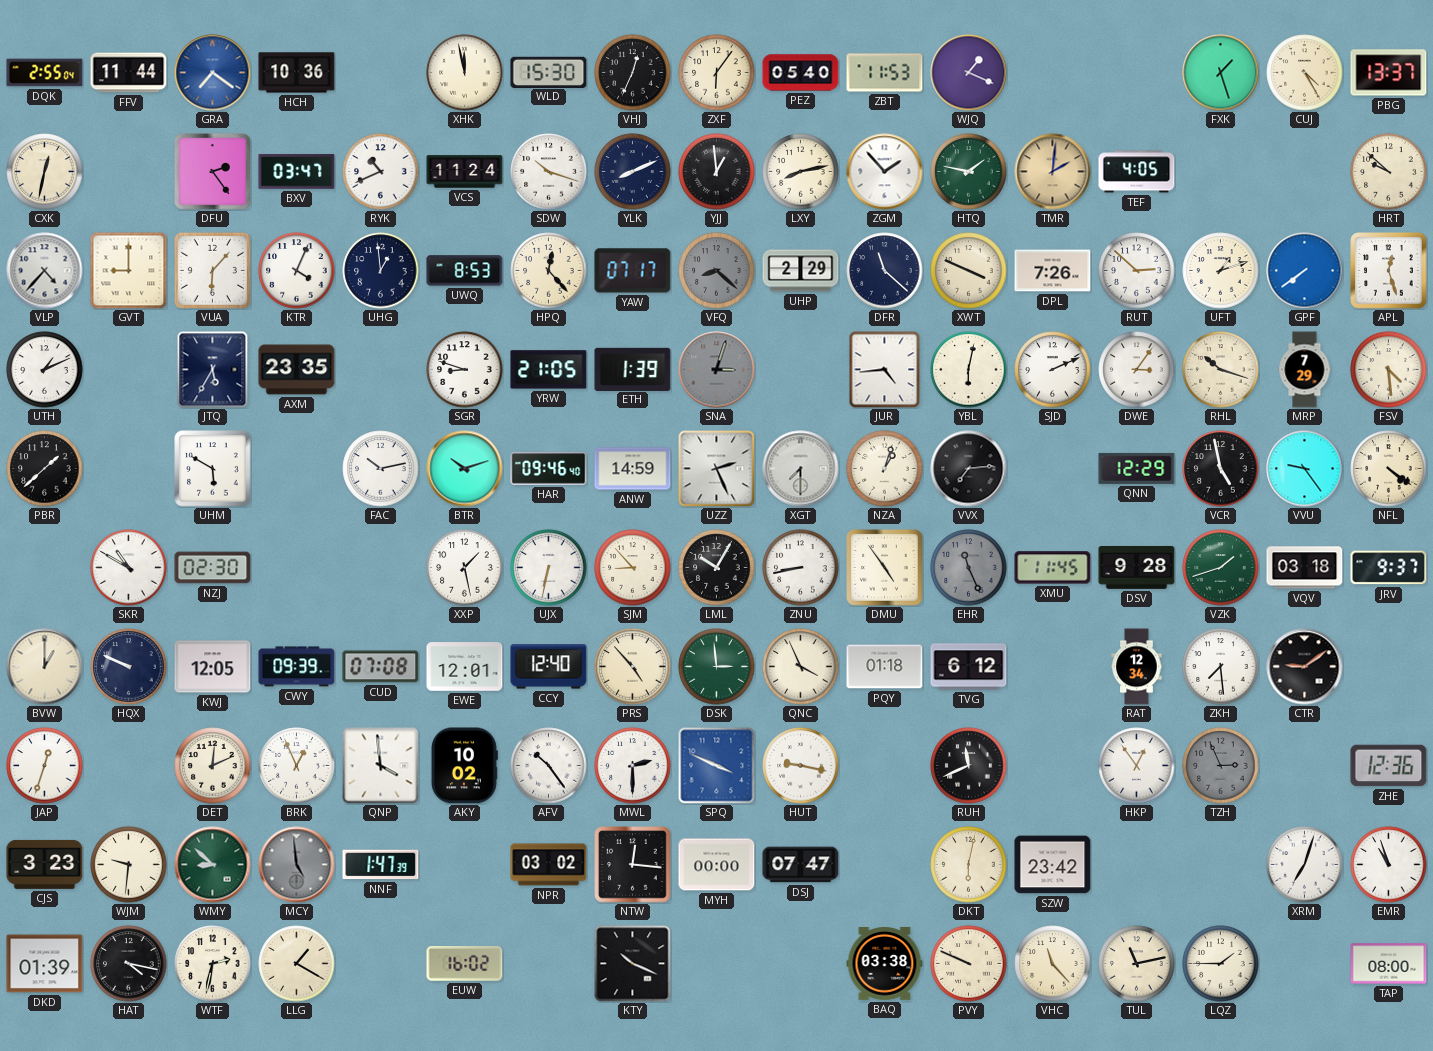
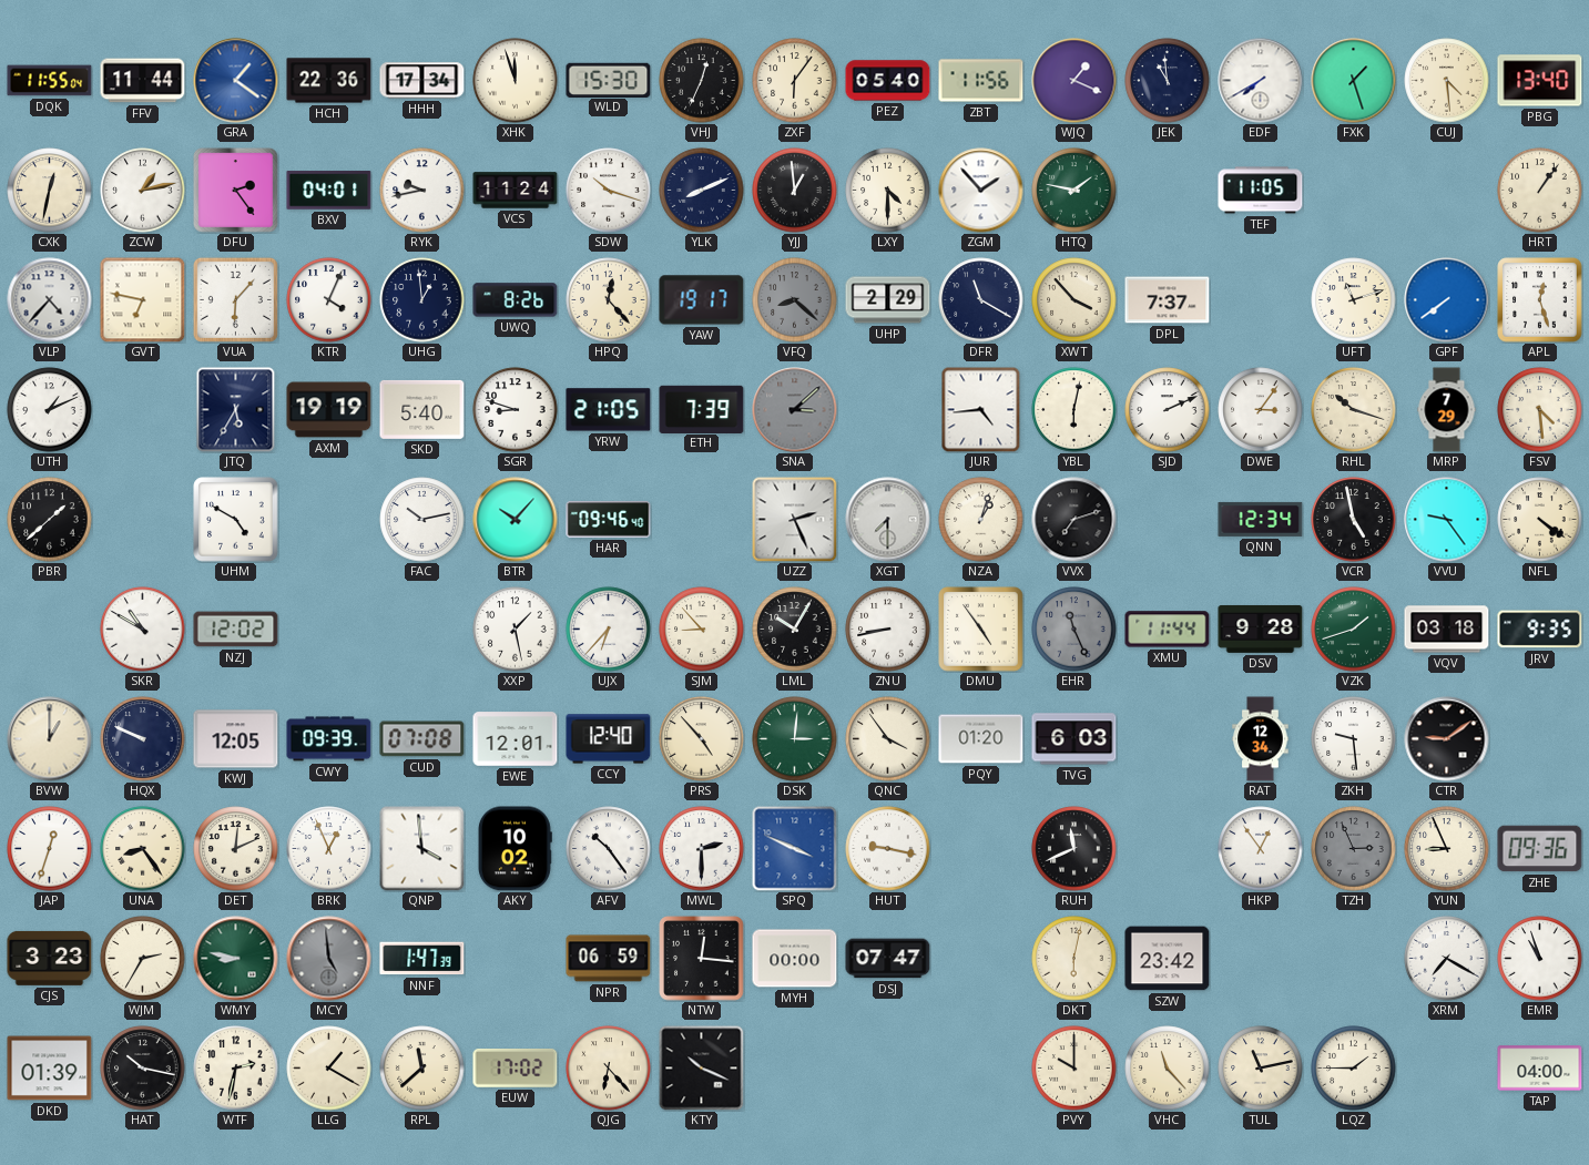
DQK: 2:55 -> 11:55
GRA: 7:21 -> 1:21
HCH: 10:36 -> 22:36
HHH: none -> 17:34
XHK: 11:58 -> 11:57
ZBT: 11:53 -> 11:56
JEK: none -> 10:59
EDF: none -> 7:40
CUJ: 4:25 -> 4:29
PBG: 13:37 -> 13:40
ZCW: none -> 1:13
BXV: 03:47 -> 04:01
RYK: 10:41 -> 9:43
LXY: 8:13 -> 4:30
TMR: 2:01 -> none
TEF: 4:05 -> 11:05
HRT: 9:52 -> 1:06
GVT: 9:00 -> 6:47
UWQ: 8:53 -> 8:26
YAW: 07:17 -> 19:17
DFR: 11:22 -> 11:20
XWT: 3:49 -> 3:53
DPL: 7:26 -> 7:37
RUT: 2:52 -> none
UFT: 1:12 -> 11:12
AXM: 23:35 -> 19:19
SKD: none -> 5:40
ETH: 1:39 -> 7:39
SNA: 3:03 -> 3:08
UHM: 5:50 -> 4:50
BTR: 10:12 -> 10:07
ANW: 14:59 -> none
VVX: 7:14 -> 7:12
QNN: 12:29 -> 12:34
NZJ: 02:30 -> 12:02
UJX: 6:32 -> 6:37
XMU: 11:45 -> 11:44
JRV: 9:37 -> 9:35
DSK: 2:59 -> 3:01
QNC: 3:56 -> 3:54
PQY: 01:18 -> 01:20
TVG: 6:12 -> 6:03
ZKH: 7:29 -> 9:29
UNA: none -> 8:24
YUN: none -> 8:56
ZHE: 12:36 -> 09:36
WJM: 9:31 -> 2:35
WMY: 8:52 -> 8:47
NPR: 03:02 -> 06:59
XRM: 7:03 -> 7:20
HAT: 4:17 -> 10:17
RPL: none -> 11:38
EUW: 16:02 -> 17:02
QJG: none -> 6:23
BAQ: 03:38 -> none
PVY: 9:49 -> 10:00
TAP: 08:00 -> 04:00
